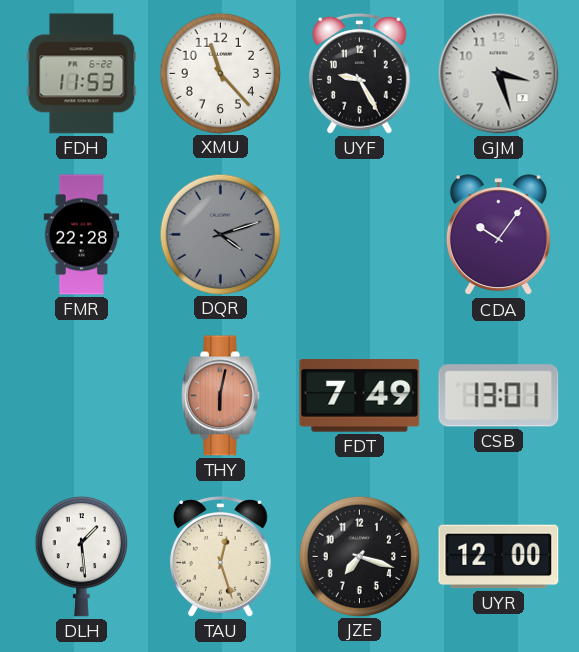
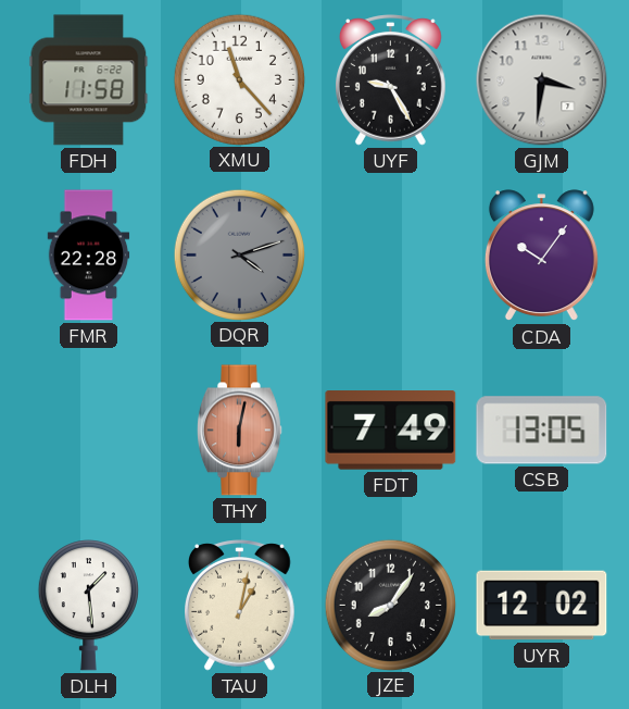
FDH: 11:53 -> 11:58
GJM: 3:27 -> 3:31
CSB: 13:01 -> 13:05
TAU: 12:27 -> 1:02
JZE: 7:18 -> 8:06
UYR: 12:00 -> 12:02
